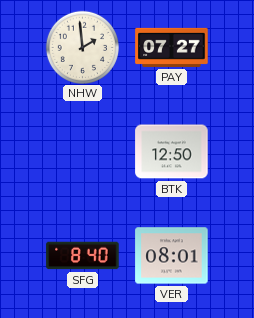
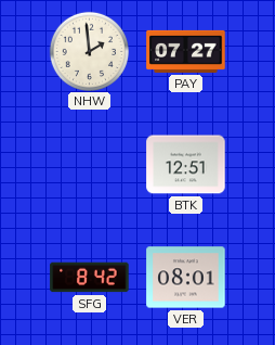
BTK: 12:50 -> 12:51
SFG: 8:40 -> 8:42
